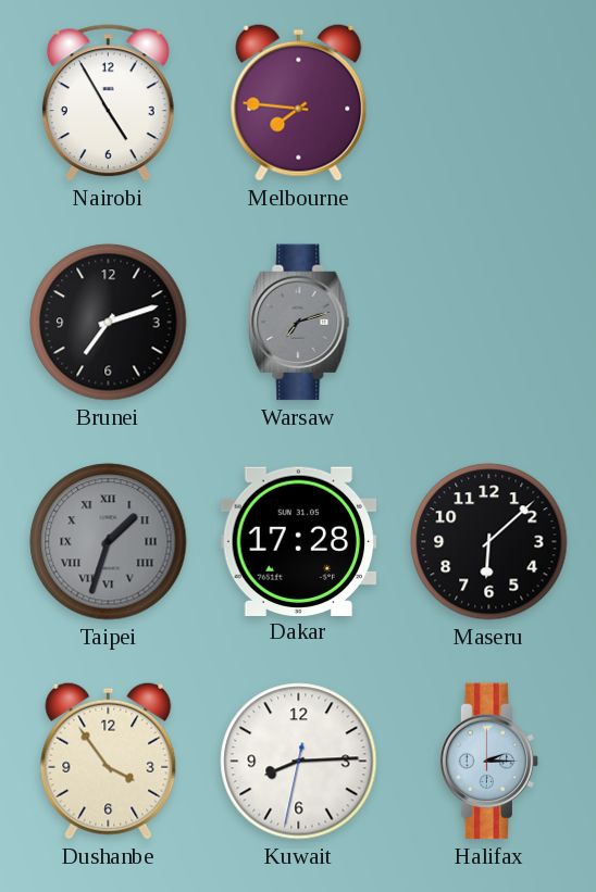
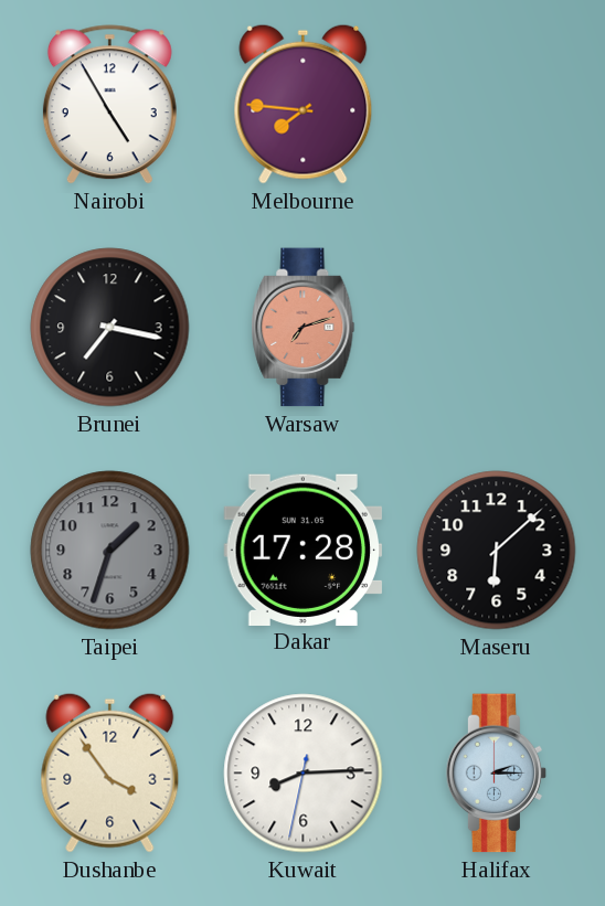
Brunei: 7:12 -> 7:17
Warsaw dial: grey -> salmon
Taipei numerals: Roman -> Arabic
